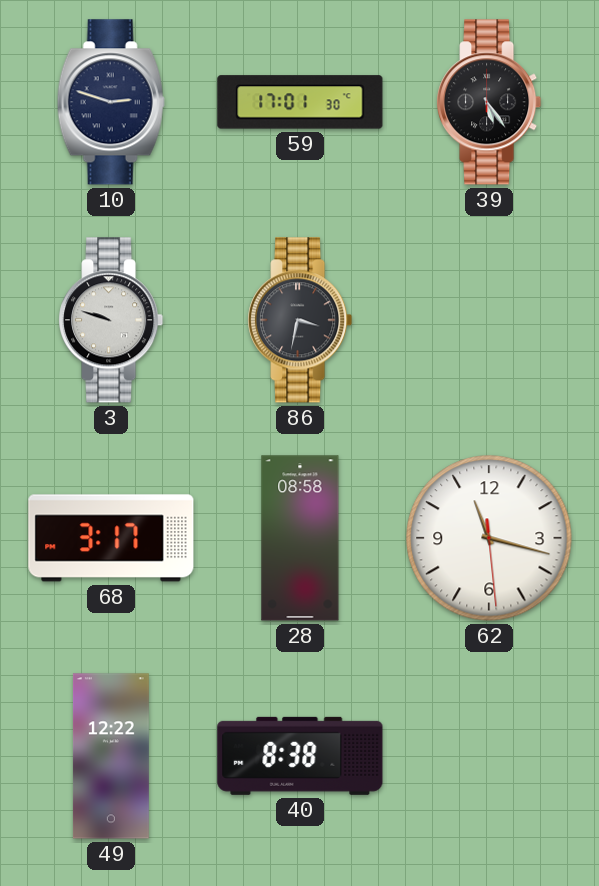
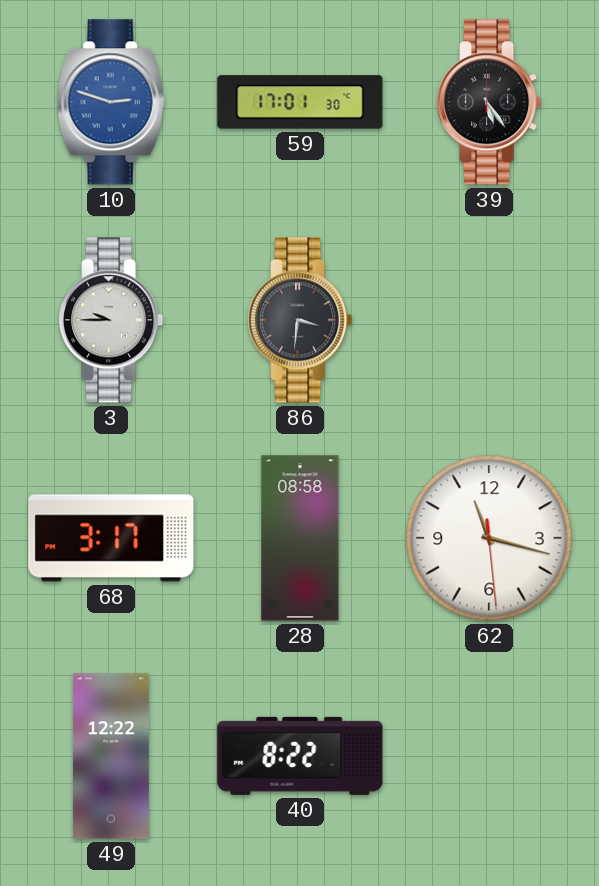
10 dial: navy -> blue
3: 9:48 -> 9:45
86: 3:32 -> 3:31
40: 8:38 -> 8:22
